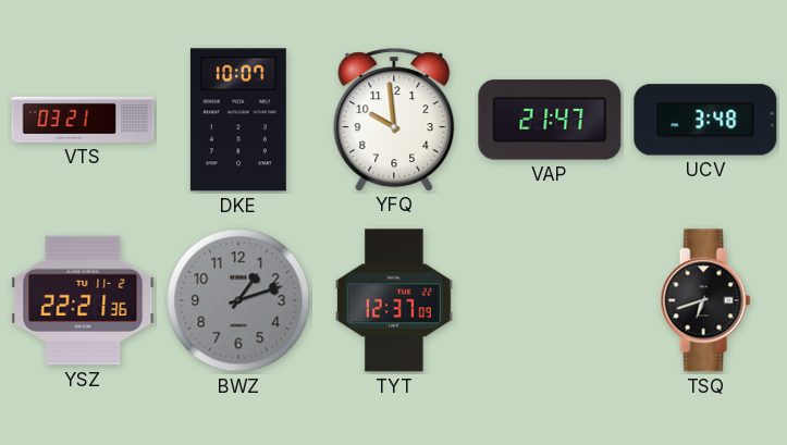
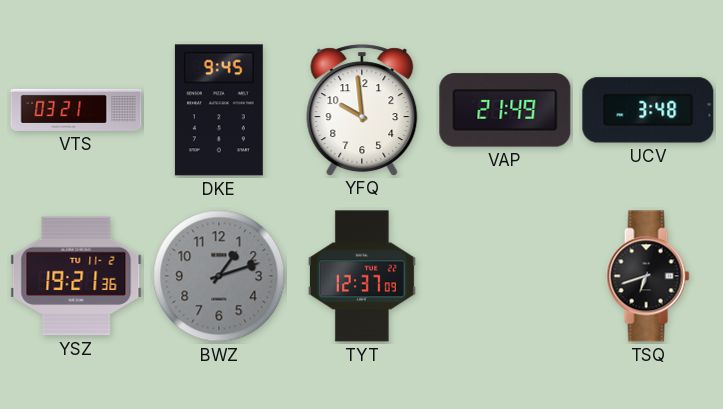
DKE: 10:07 -> 9:45
VAP: 21:47 -> 21:49
YSZ: 22:21 -> 19:21
